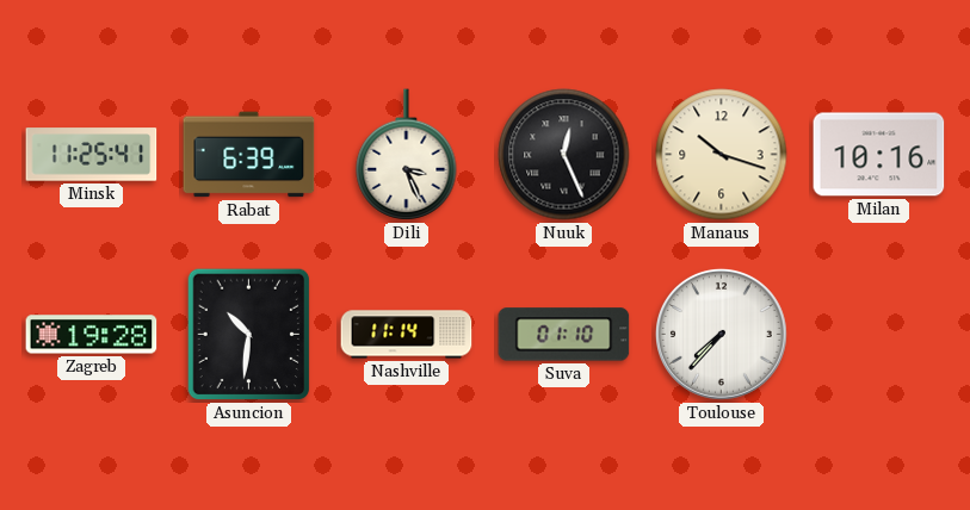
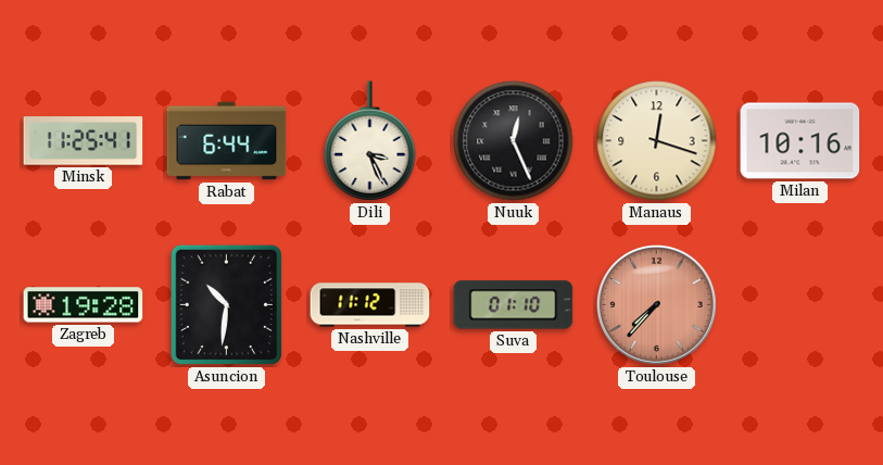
Rabat: 6:39 -> 6:44
Manaus: 10:18 -> 12:18
Nashville: 11:14 -> 11:12
Toulouse dial: white -> salmon
